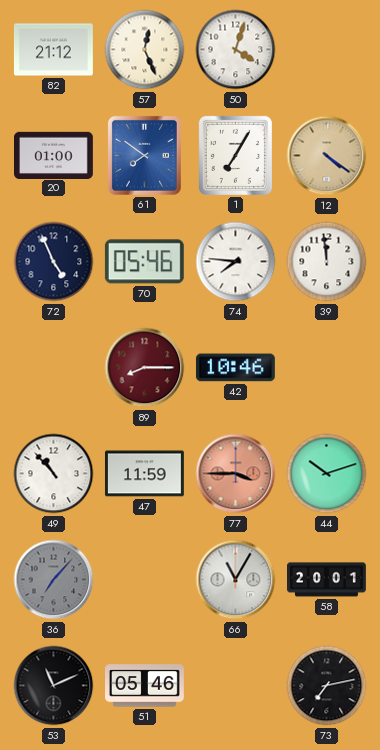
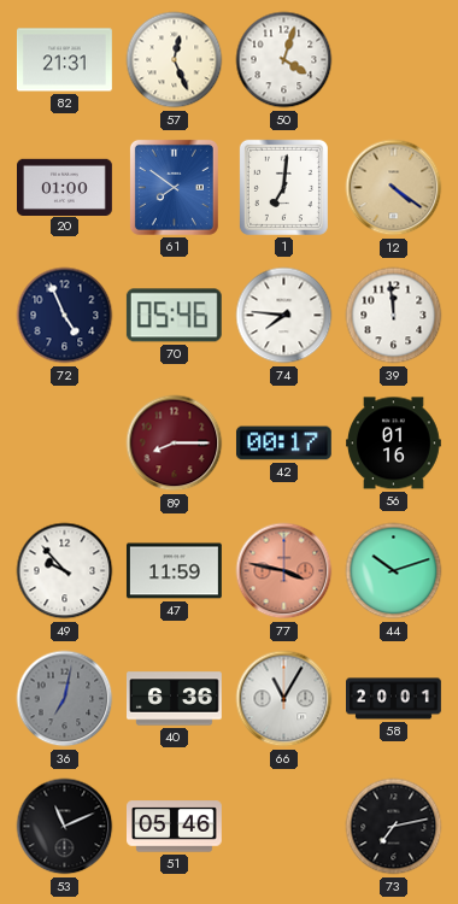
82: 21:12 -> 21:31
1: 7:05 -> 7:01
42: 10:46 -> 00:17
56: none -> 01:16
49: 10:53 -> 9:53
77: 3:45 -> 3:47
36: 7:07 -> 7:02
40: none -> 6:36
